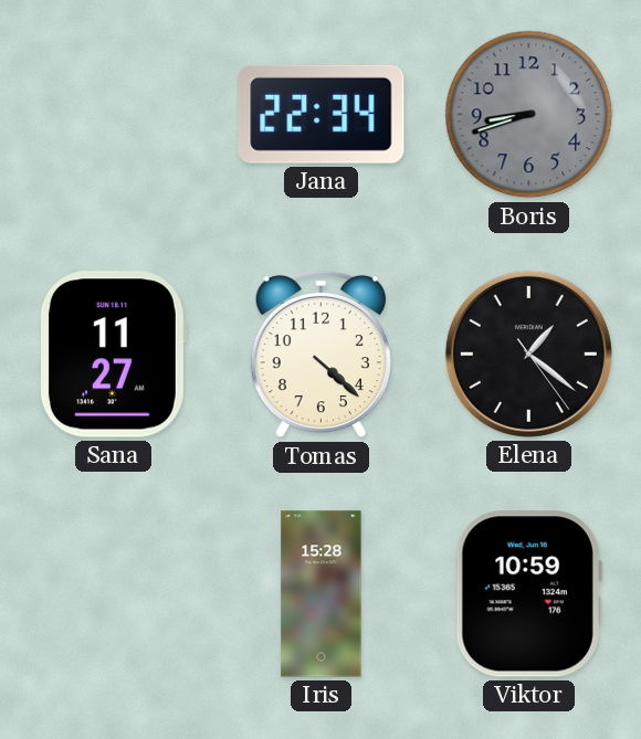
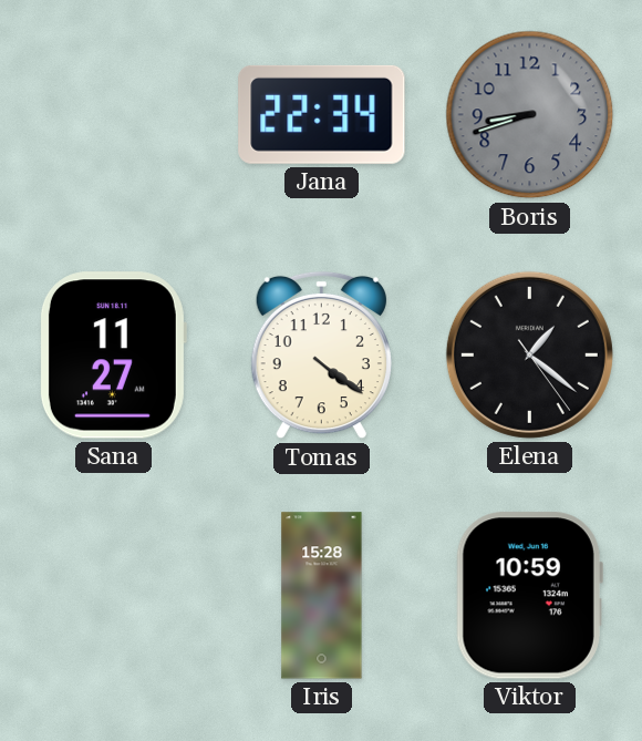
Tomas: 4:22 -> 4:21
